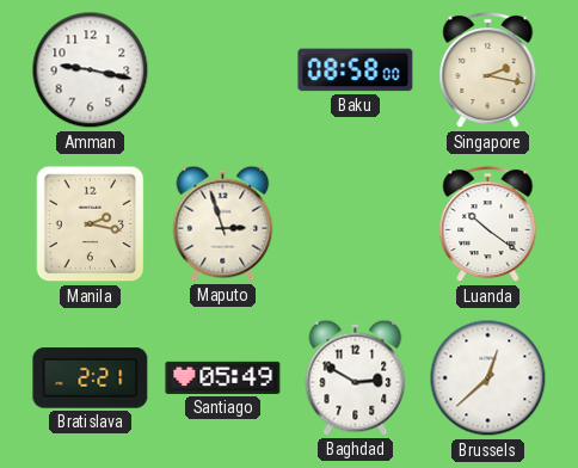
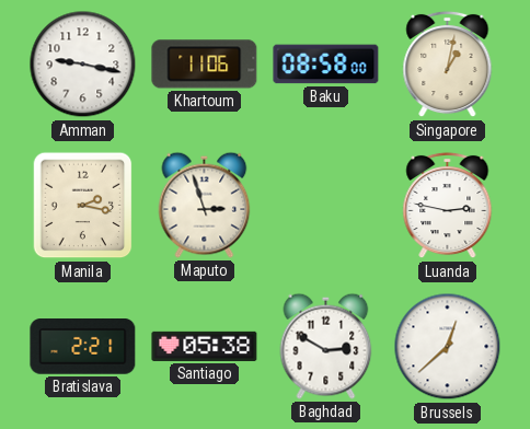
Khartoum: none -> 11:06
Singapore: 2:17 -> 1:02
Luanda: 10:21 -> 2:47
Santiago: 05:49 -> 05:38
